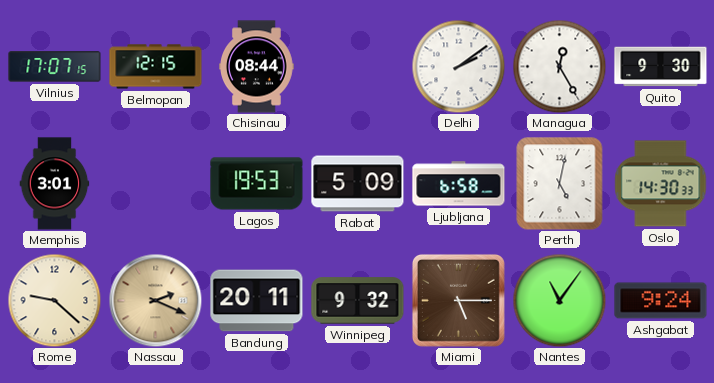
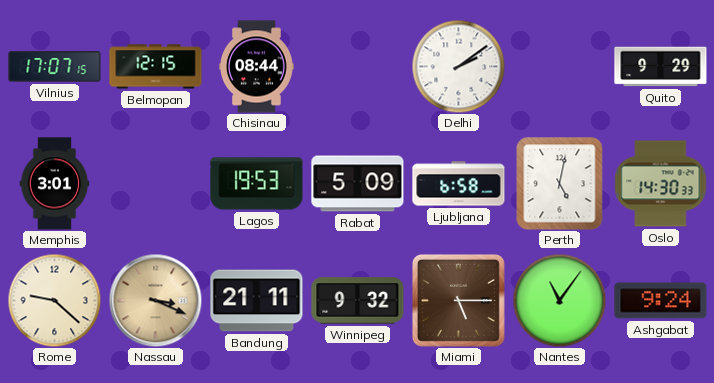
Managua: 12:25 -> none
Quito: 9:30 -> 9:29
Nassau: 2:19 -> 3:19
Bandung: 20:11 -> 21:11
